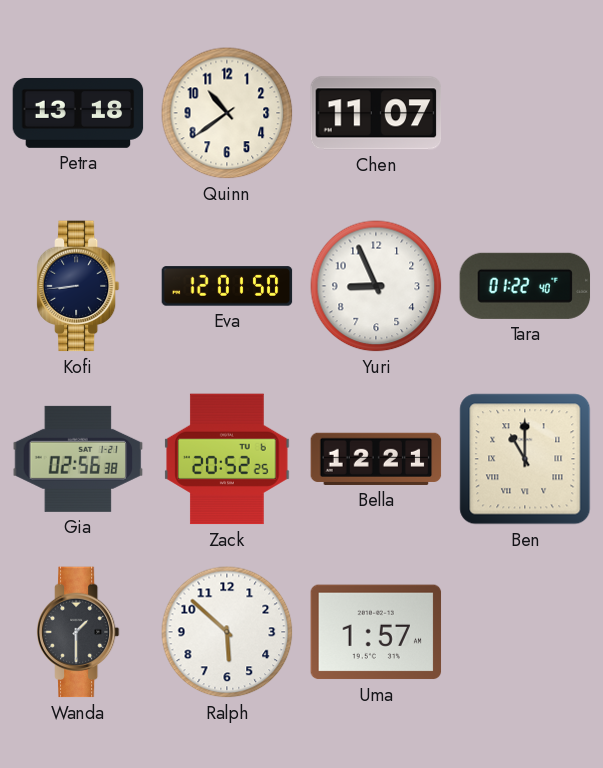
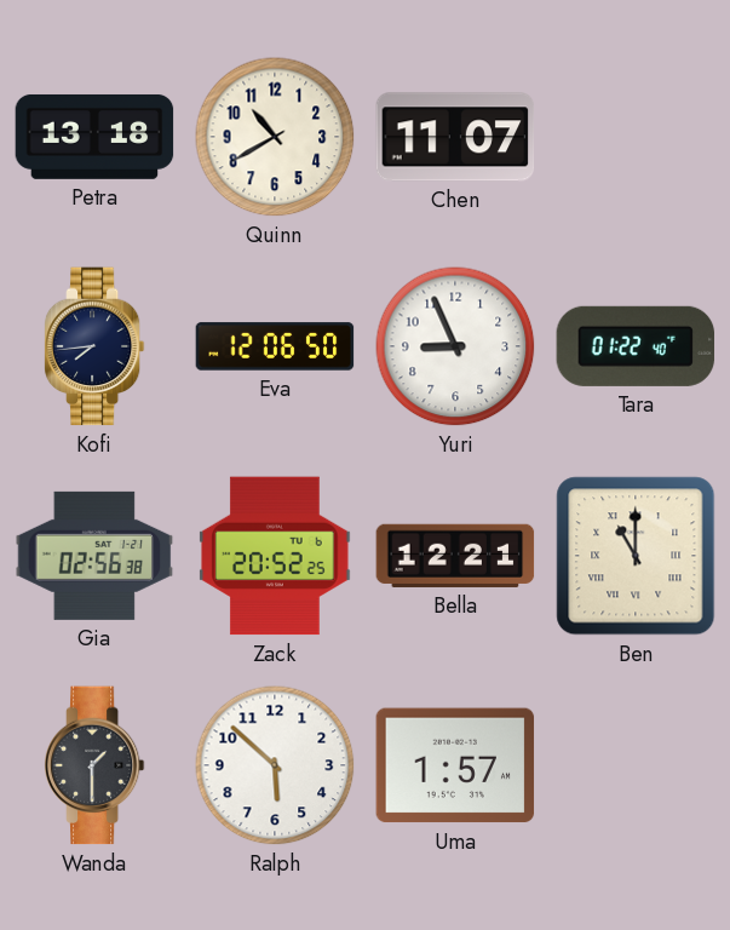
Quinn: 10:39 -> 10:40
Kofi: 8:44 -> 7:44
Eva: 12:01 -> 12:06
